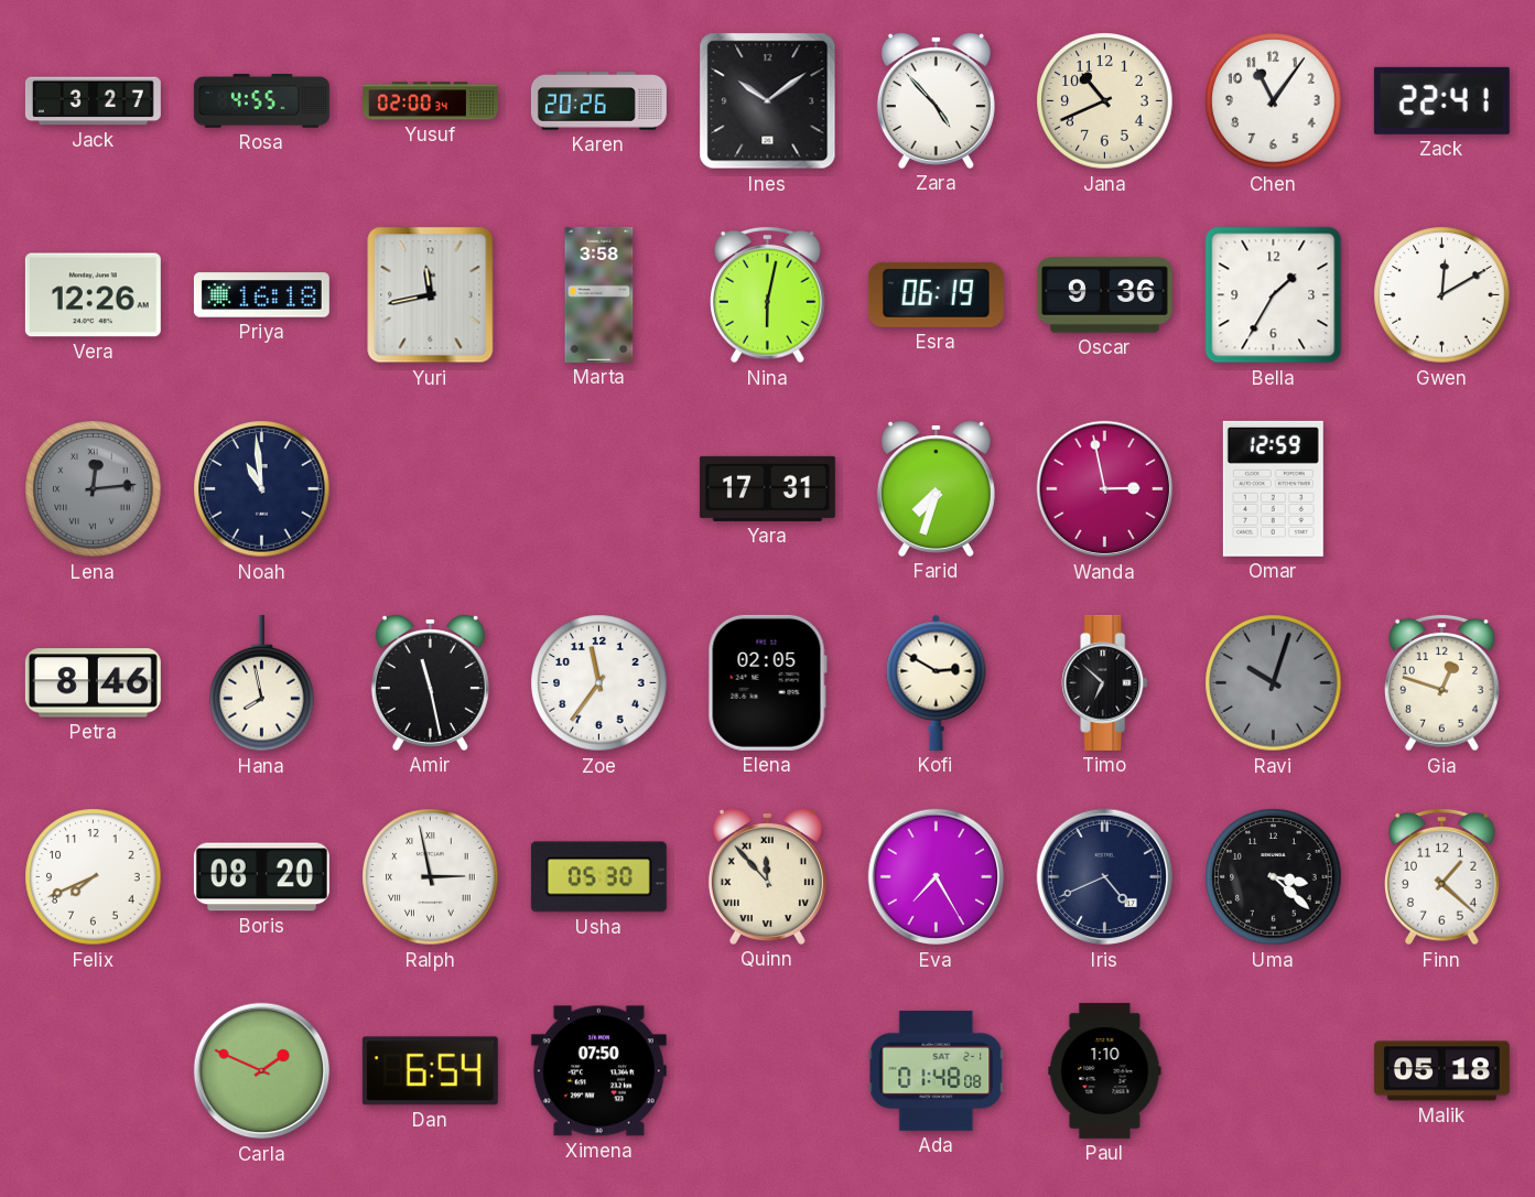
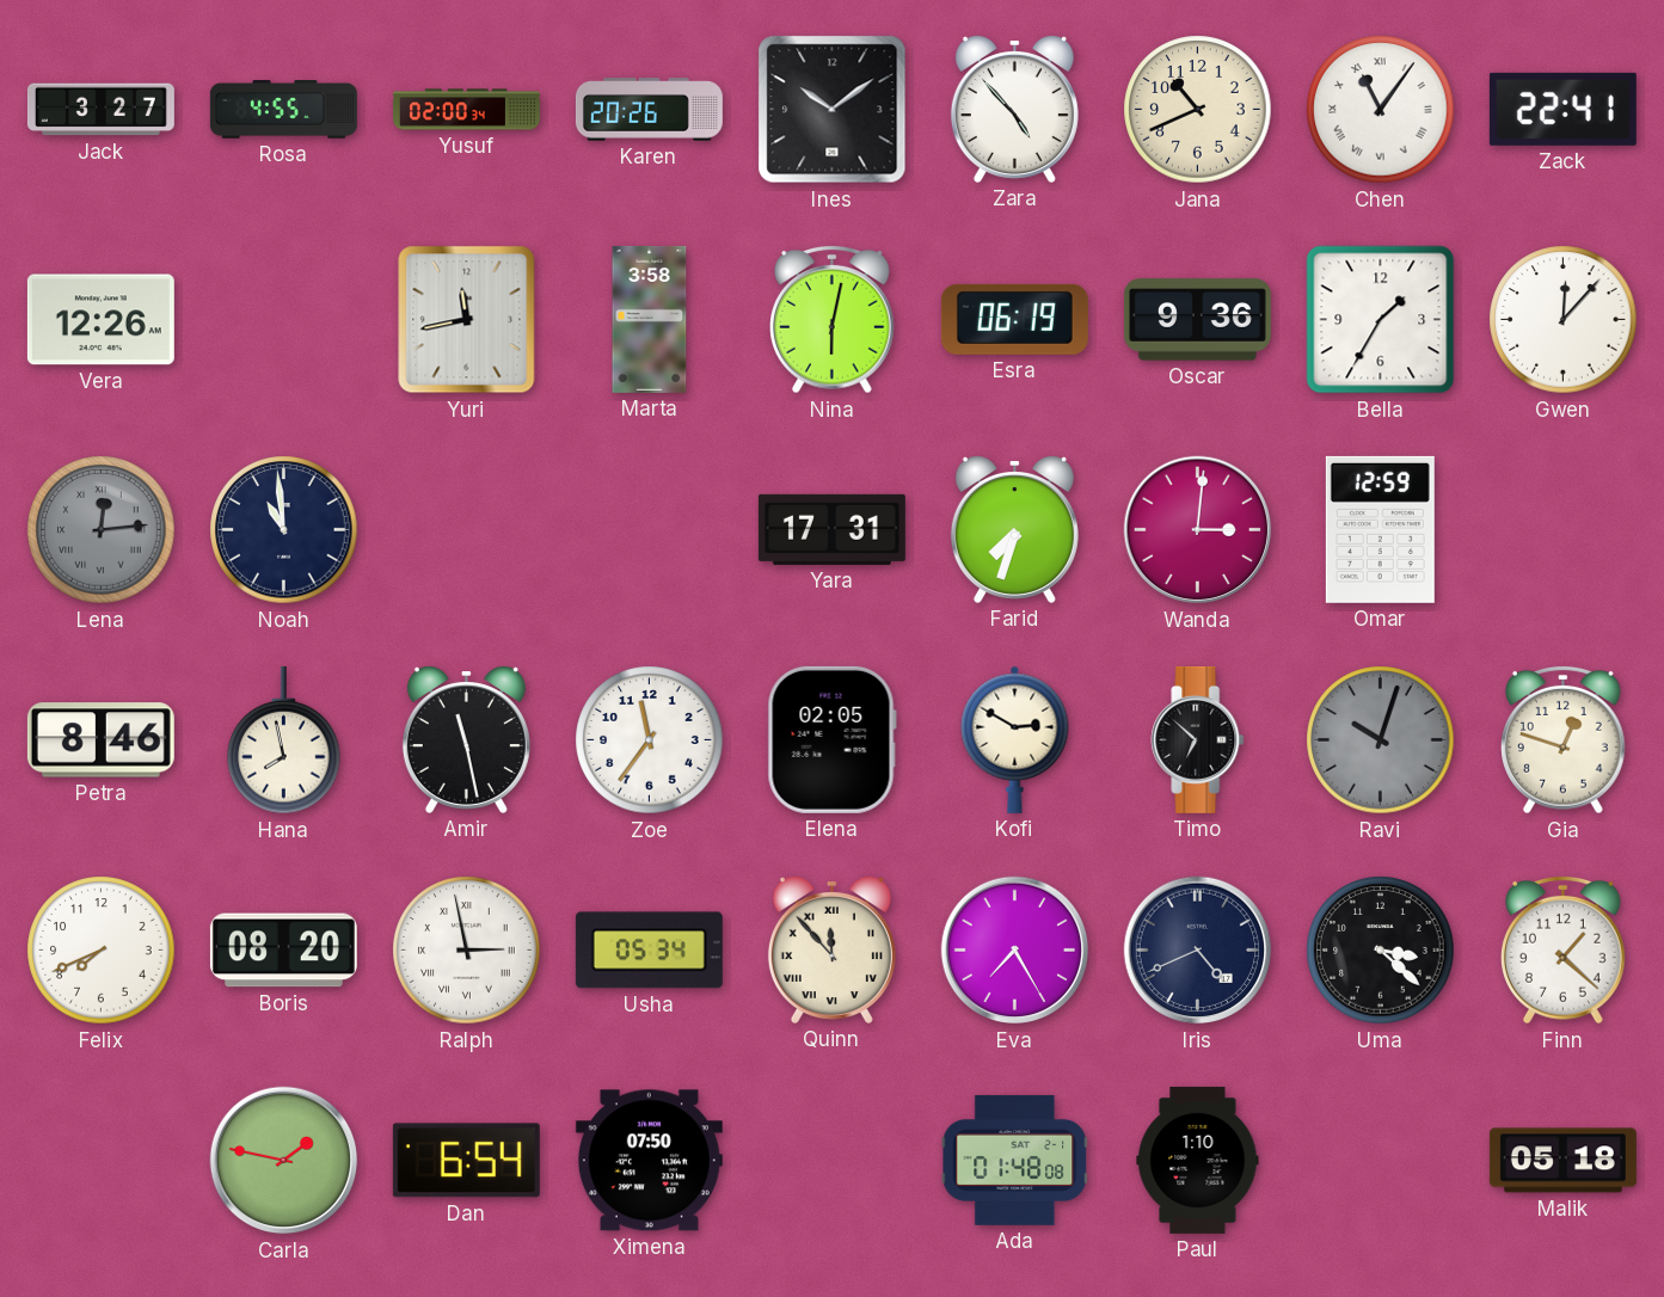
Chen numerals: Arabic -> Roman
Priya: 16:18 -> none
Gwen: 12:10 -> 12:07
Wanda: 2:58 -> 3:01
Usha: 05:30 -> 05:34
Carla: 1:49 -> 1:47
